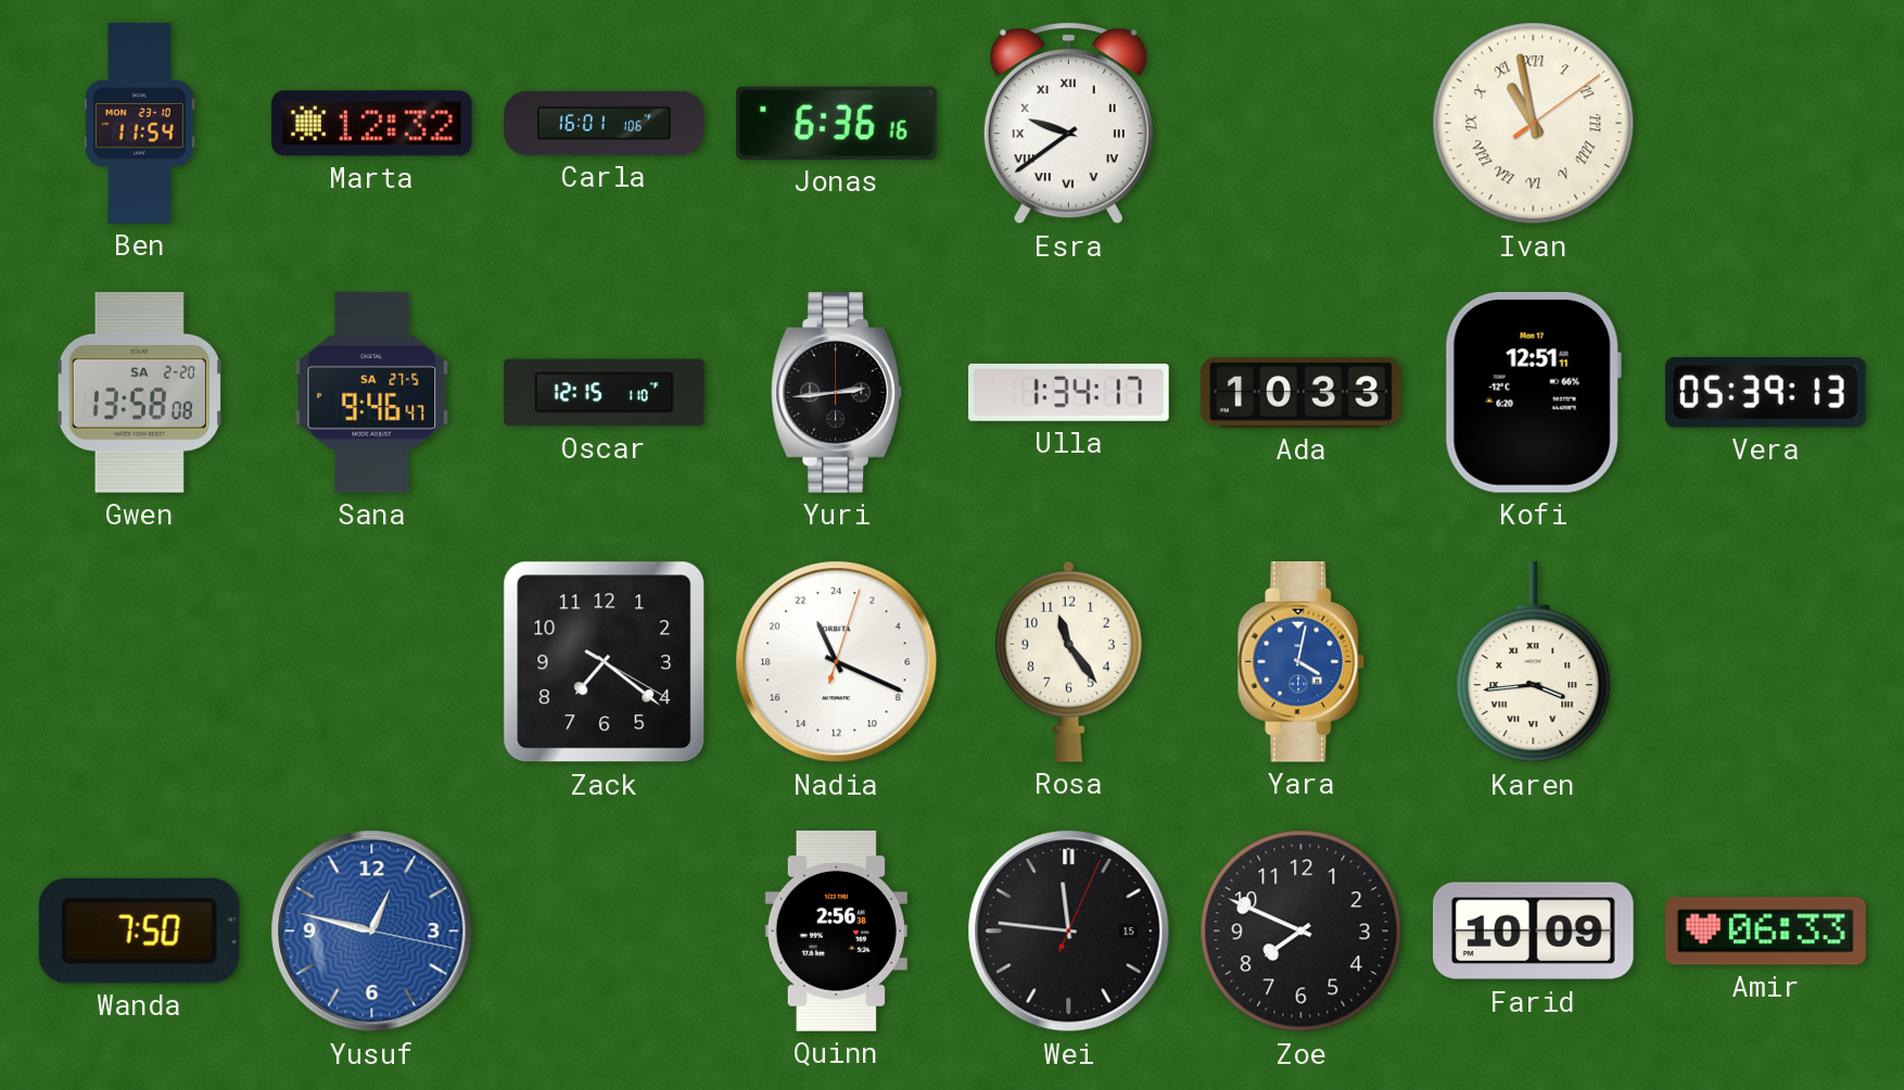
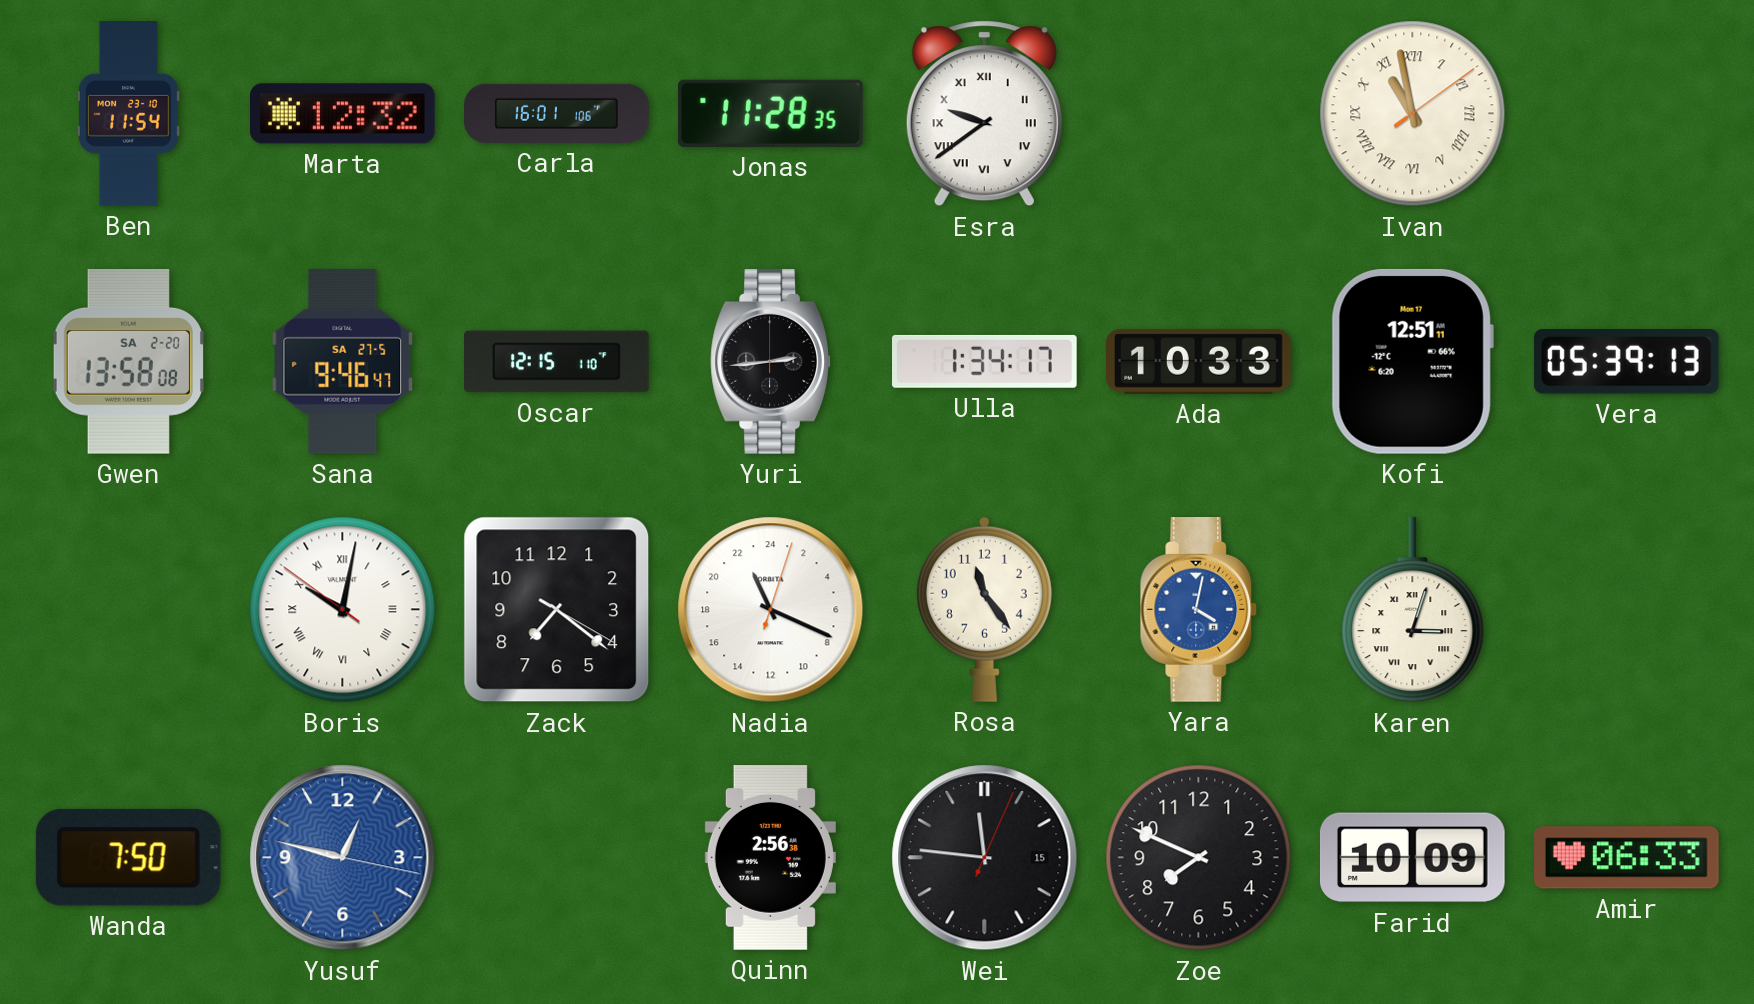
Jonas: 6:36 -> 11:28
Boris: none -> 10:01
Karen: 3:44 -> 3:03
